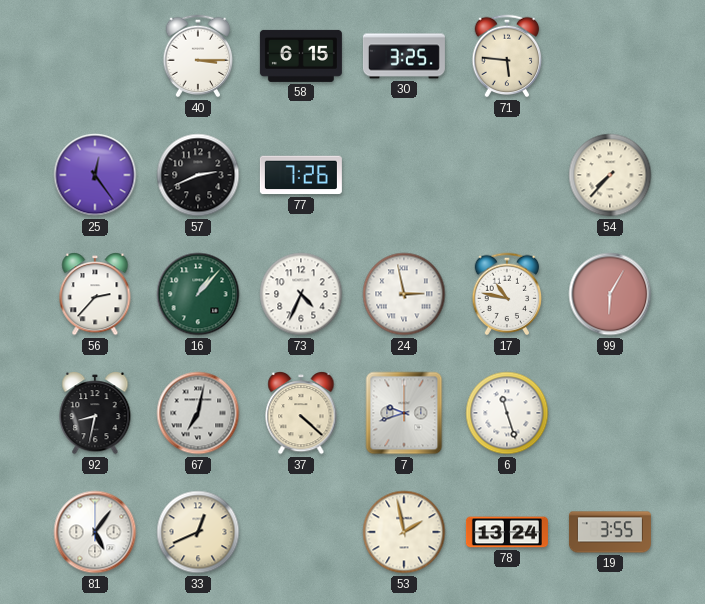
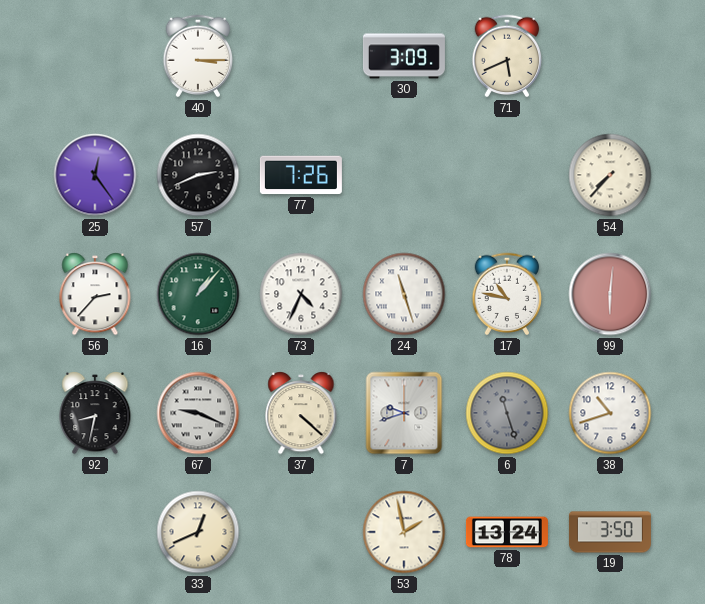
58: 6:15 -> none
30: 3:25 -> 3:09
71: 5:46 -> 5:41
24: 2:58 -> 11:27
99: 6:05 -> 6:01
67: 7:02 -> 9:19
6 dial: white -> grey
38: none -> 10:42
81: 5:06 -> none
19: 3:55 -> 3:50
